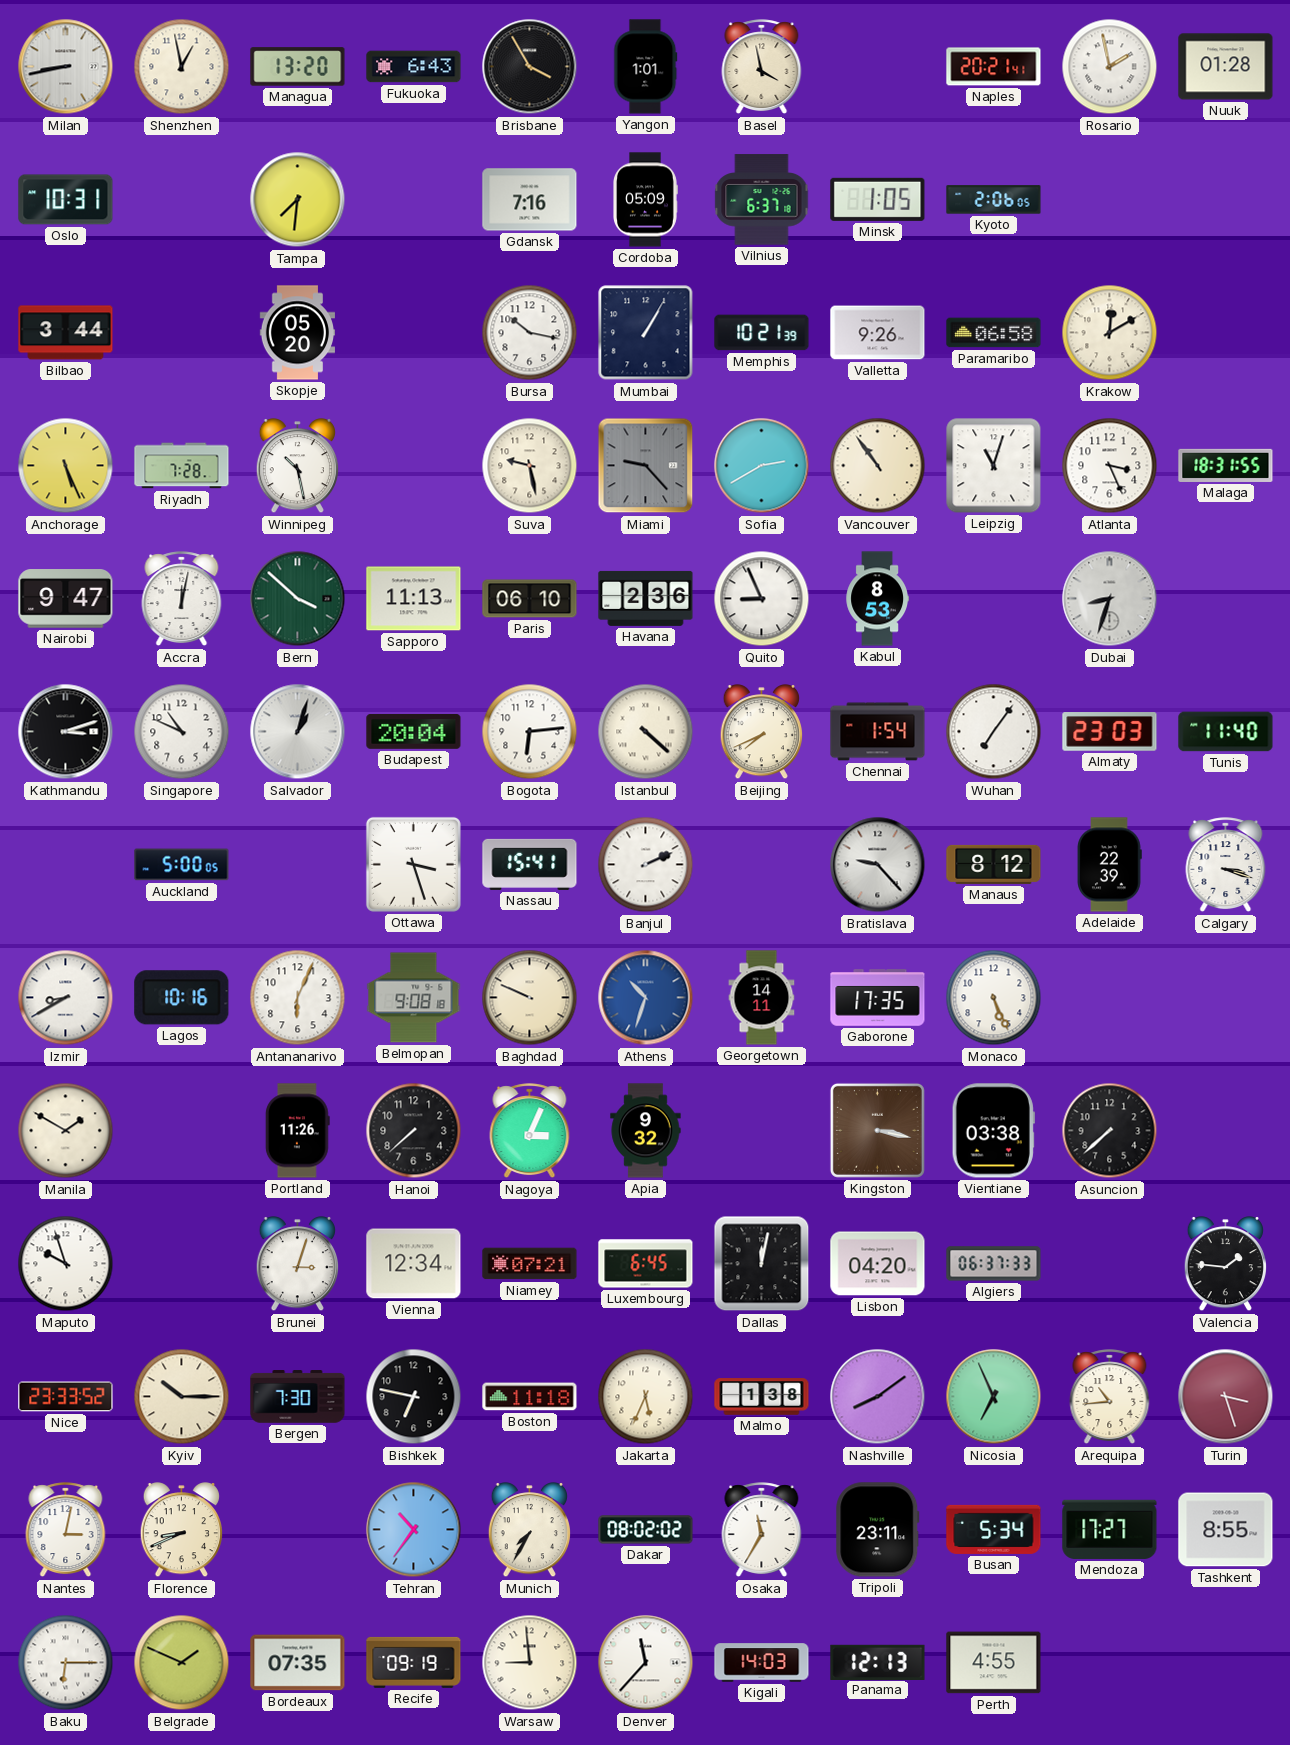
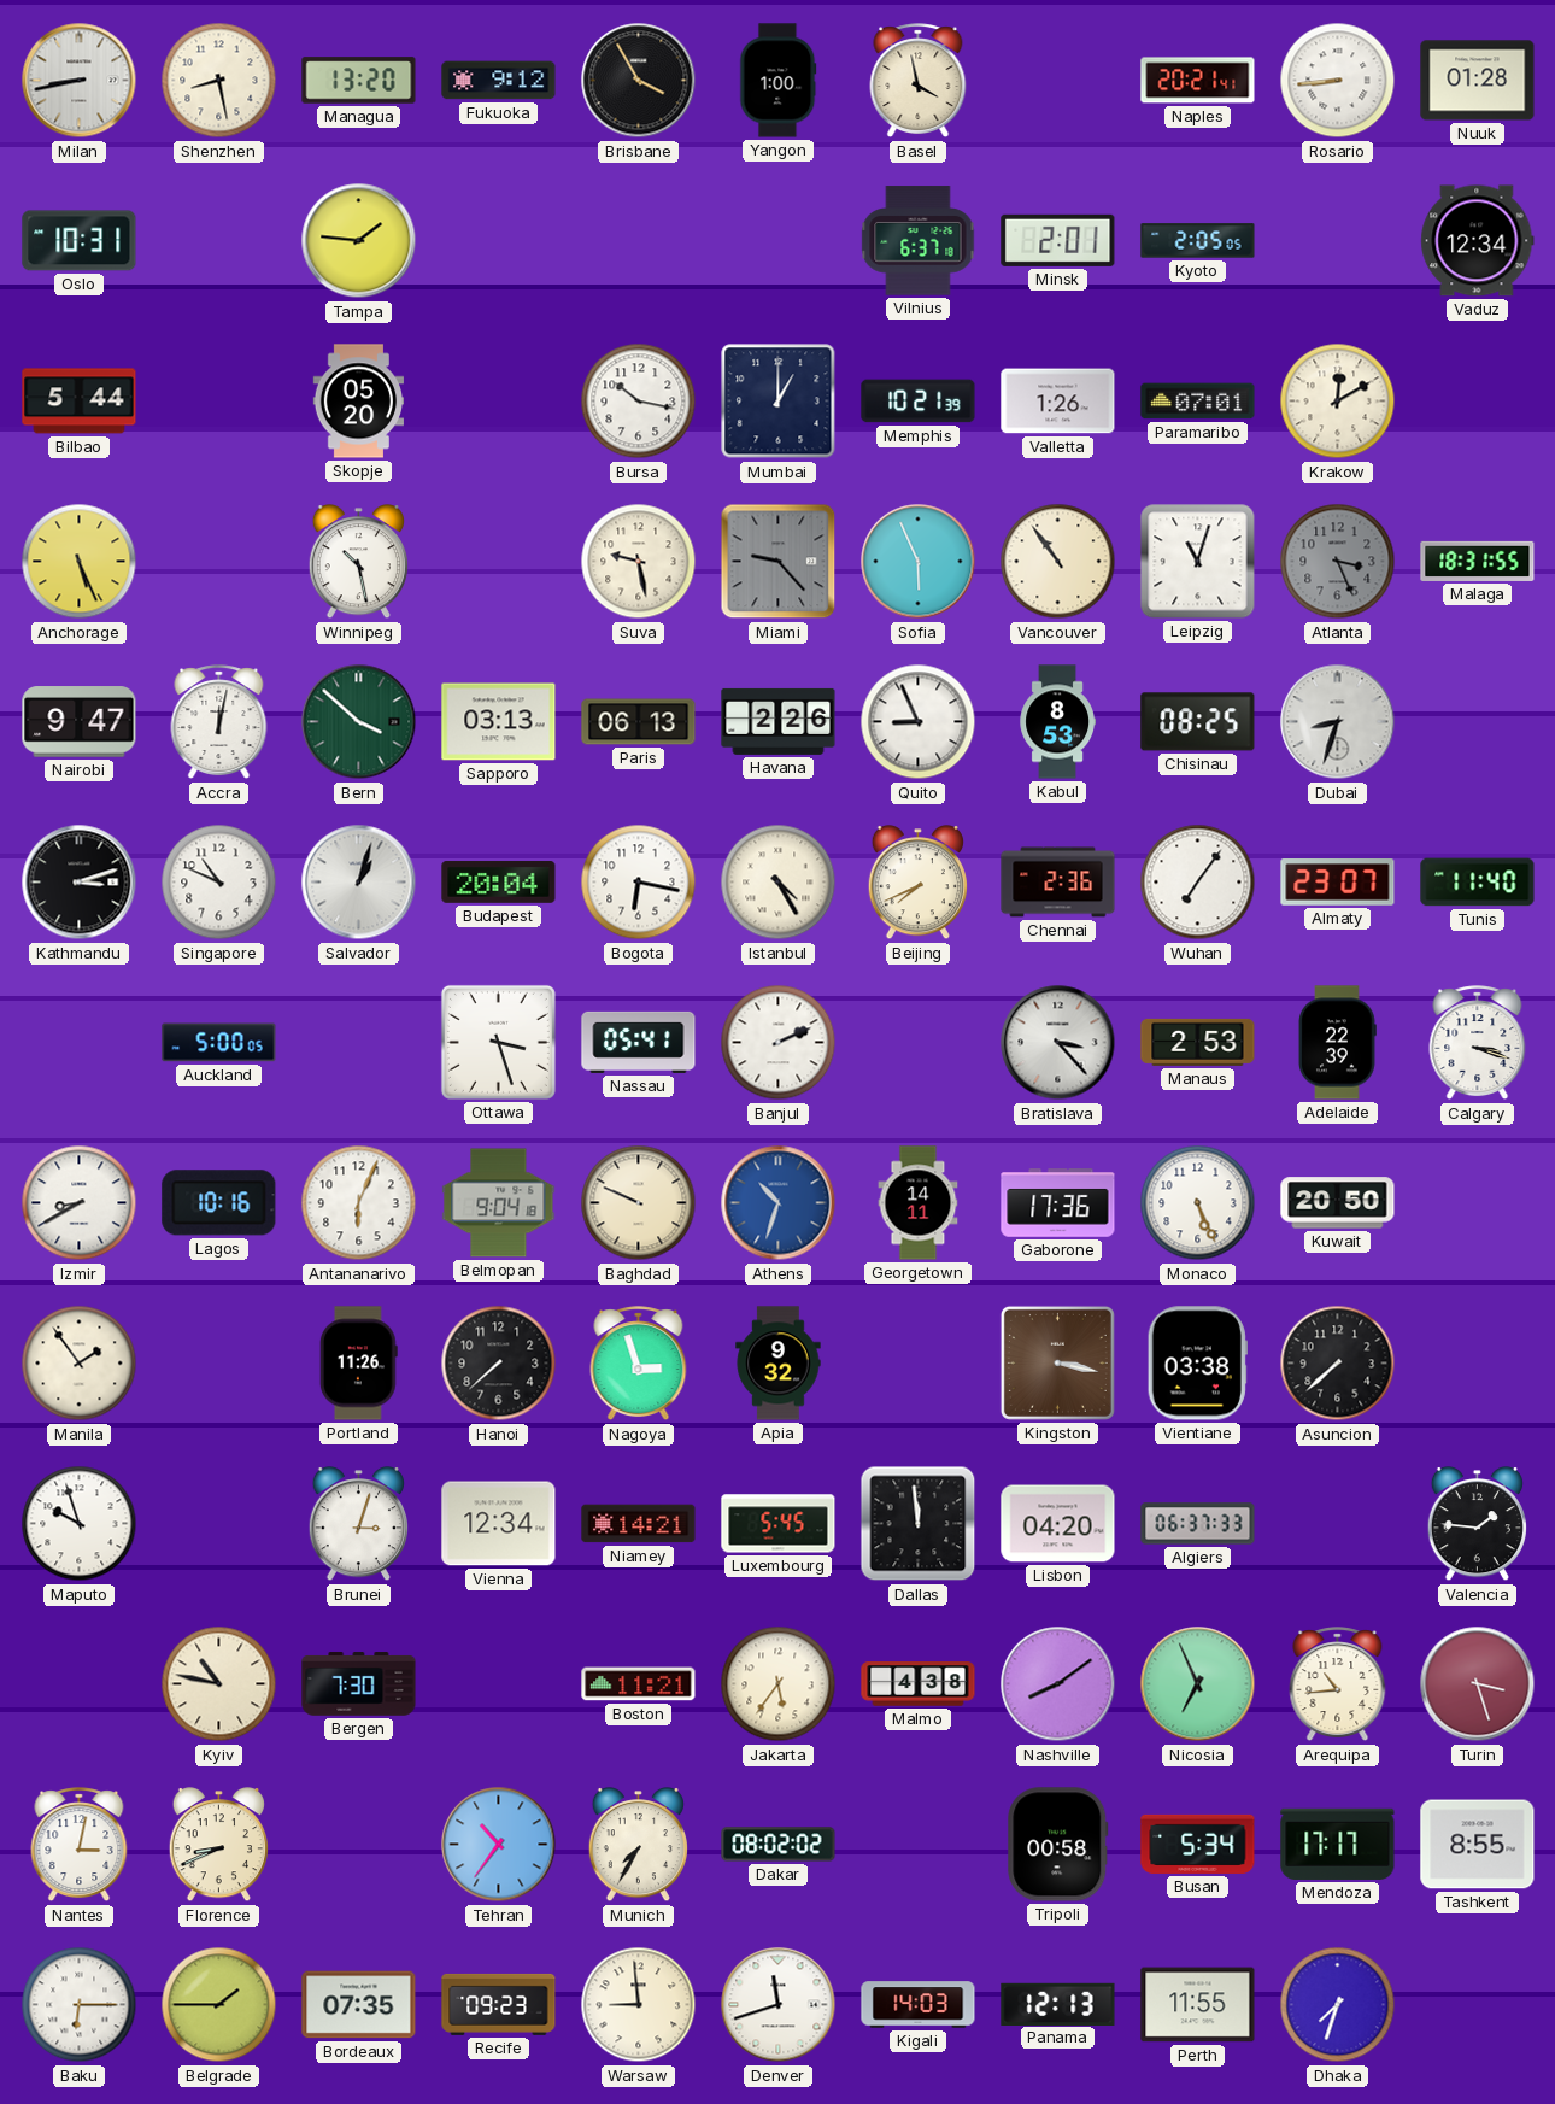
Shenzhen: 12:58 -> 8:28
Fukuoka: 6:43 -> 9:12
Yangon: 1:01 -> 1:00
Rosario: 1:58 -> 8:44
Tampa: 7:31 -> 1:46
Gdansk: 7:16 -> none
Cordoba: 05:09 -> none
Minsk: 1:05 -> 2:01
Kyoto: 2:06 -> 2:05
Vaduz: none -> 12:34
Bilbao: 3:44 -> 5:44
Mumbai: 1:05 -> 1:00
Valletta: 9:26 -> 1:26
Paramaribo: 06:58 -> 07:01
Riyadh: 7:28 -> none
Sofia: 2:40 -> 5:56
Atlanta dial: white -> grey
Sapporo: 11:13 -> 03:13
Paris: 06:10 -> 06:13
Havana: 2:36 -> 2:26
Chisinau: none -> 08:25
Bogota: 6:14 -> 6:17
Istanbul: 4:22 -> 4:25
Chennai: 1:54 -> 2:36
Almaty: 23:03 -> 23:07
Nassau: 15:41 -> 05:41
Bratislava: 9:23 -> 3:23
Manaus: 8:12 -> 2:53
Belmopan: 9:08 -> 9:04
Gaborone: 17:35 -> 17:36
Kuwait: none -> 20:50
Manila: 1:50 -> 1:54
Nagoya: 3:04 -> 2:57
Niamey: 07:21 -> 14:21
Luxembourg: 6:45 -> 5:45
Dallas: 12:02 -> 11:59
Nice: 23:33 -> none
Kyiv: 10:15 -> 10:47
Bishkek: 6:47 -> none
Boston: 11:18 -> 11:21
Jakarta: 5:34 -> 5:36
Malmo: 1:38 -> 4:38
Osaka: 11:35 -> none
Tripoli: 23:11 -> 00:58
Mendoza: 17:27 -> 17:17
Belgrade: 1:49 -> 1:45
Recife: 09:19 -> 09:23
Denver: 11:37 -> 11:42
Perth: 4:55 -> 11:55
Dhaka: none -> 7:33
